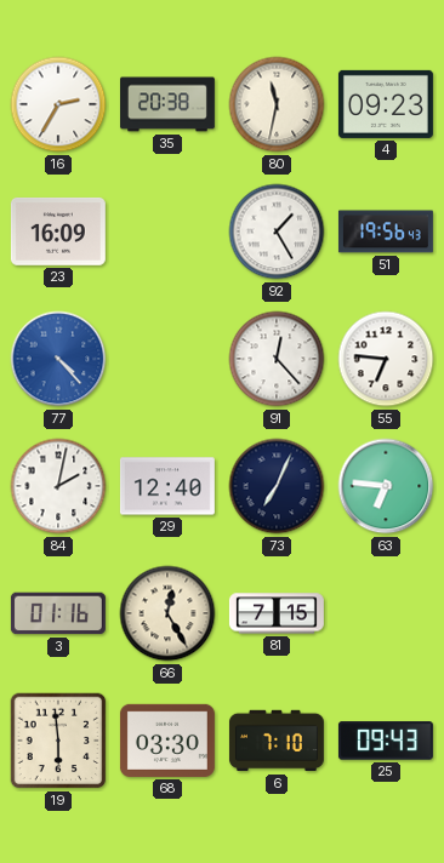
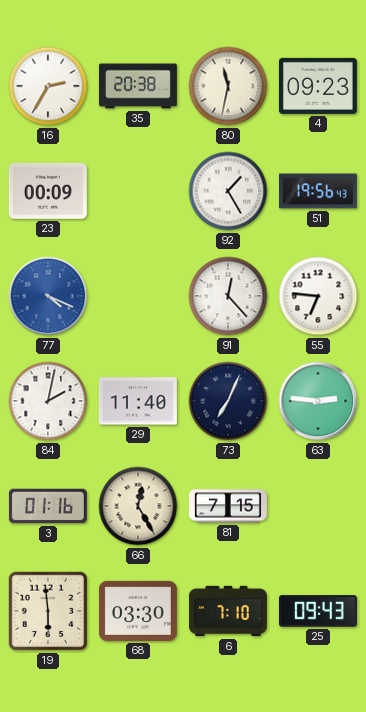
23: 16:09 -> 00:09
77: 4:23 -> 4:19
29: 12:40 -> 11:40
63: 6:46 -> 2:46
